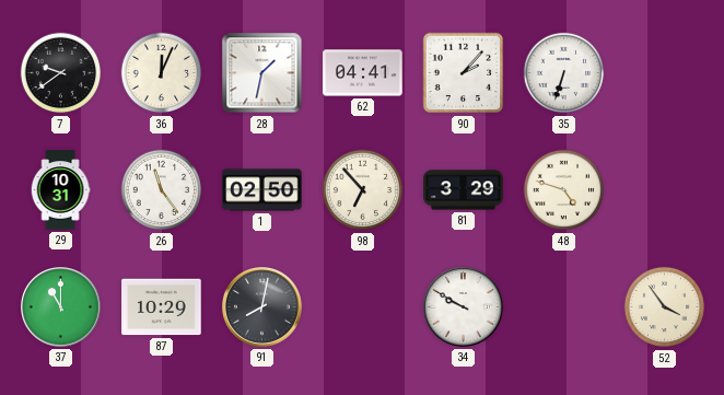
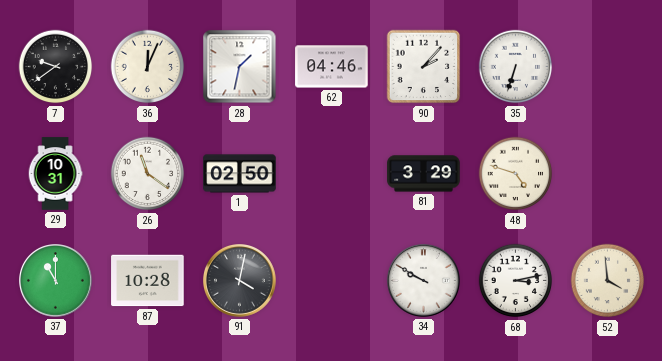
62: 04:41 -> 04:46
26: 11:24 -> 11:21
98: 6:53 -> none
87: 10:29 -> 10:28
91: 8:02 -> 4:02
68: none -> 3:13
52: 3:54 -> 3:59
